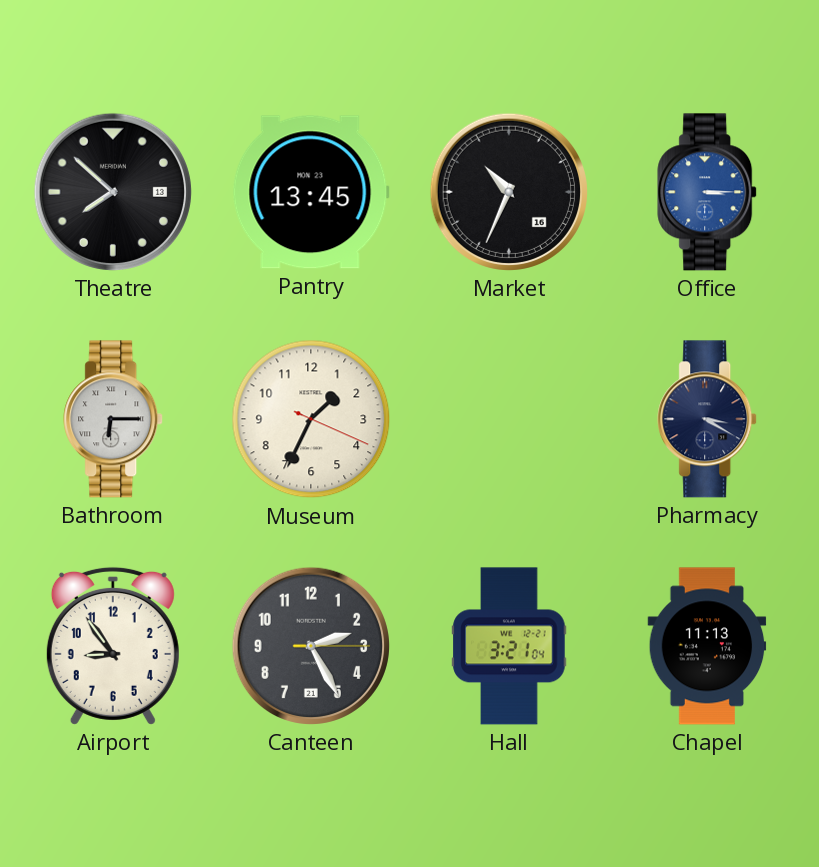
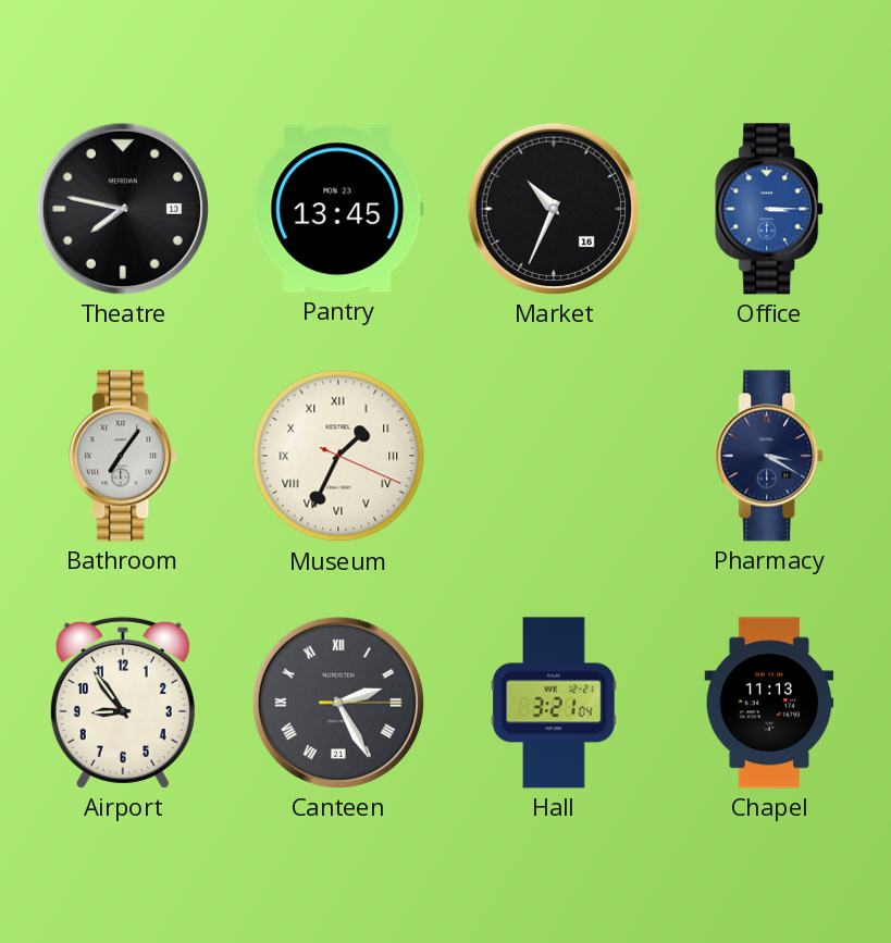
Theatre: 7:52 -> 7:47
Bathroom: 6:15 -> 7:06
Museum numerals: Arabic -> Roman
Canteen numerals: Arabic -> Roman
